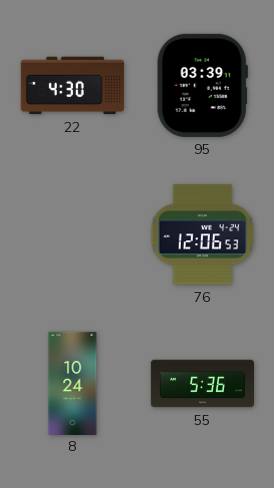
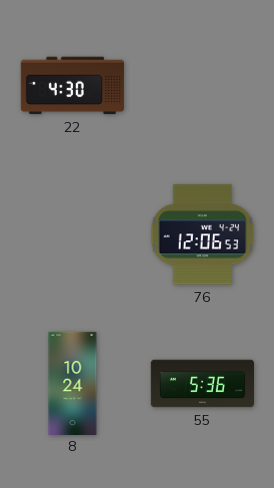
95: 03:39 -> none
